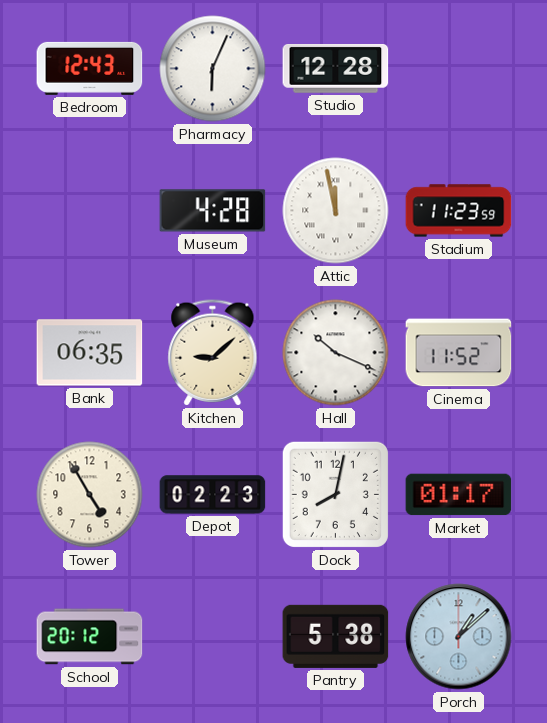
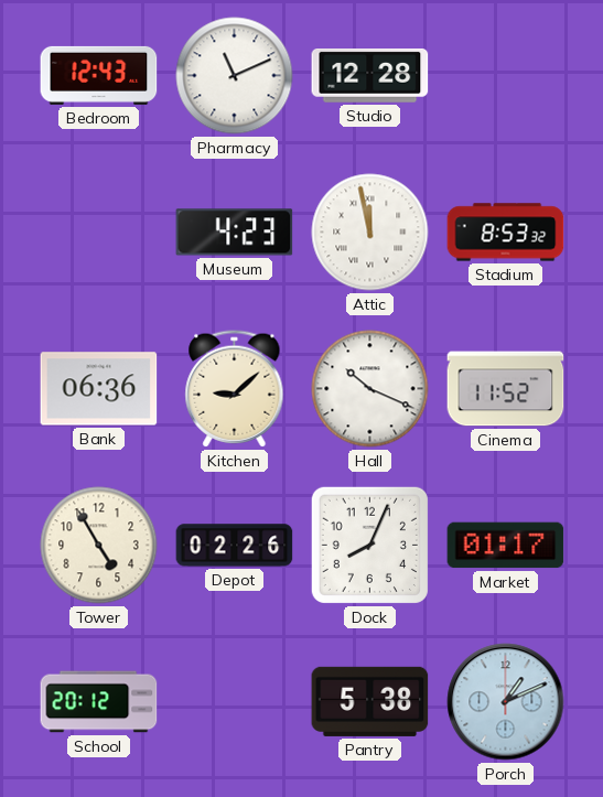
Pharmacy: 6:04 -> 11:11
Museum: 4:28 -> 4:23
Stadium: 11:23 -> 8:53
Bank: 06:35 -> 06:36
Depot: 02:23 -> 02:26
Dock: 8:02 -> 8:04
Porch: 1:08 -> 1:11
